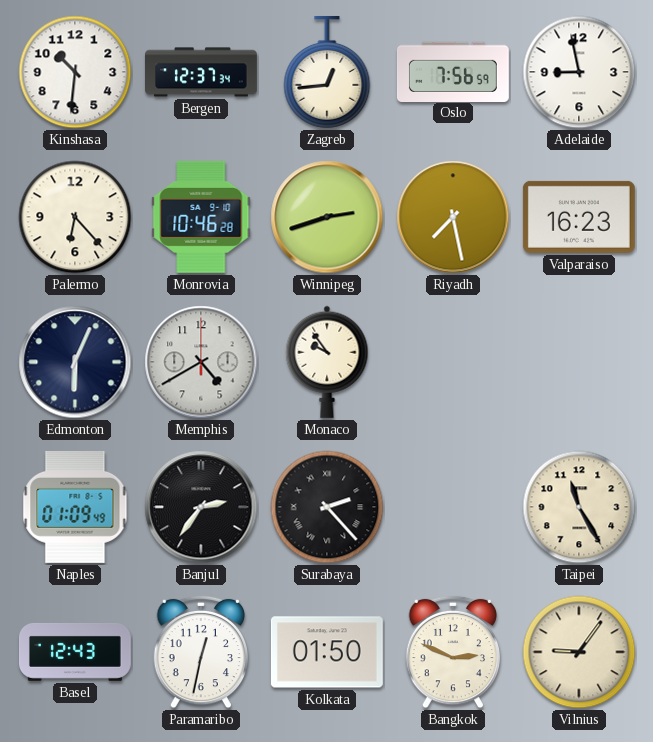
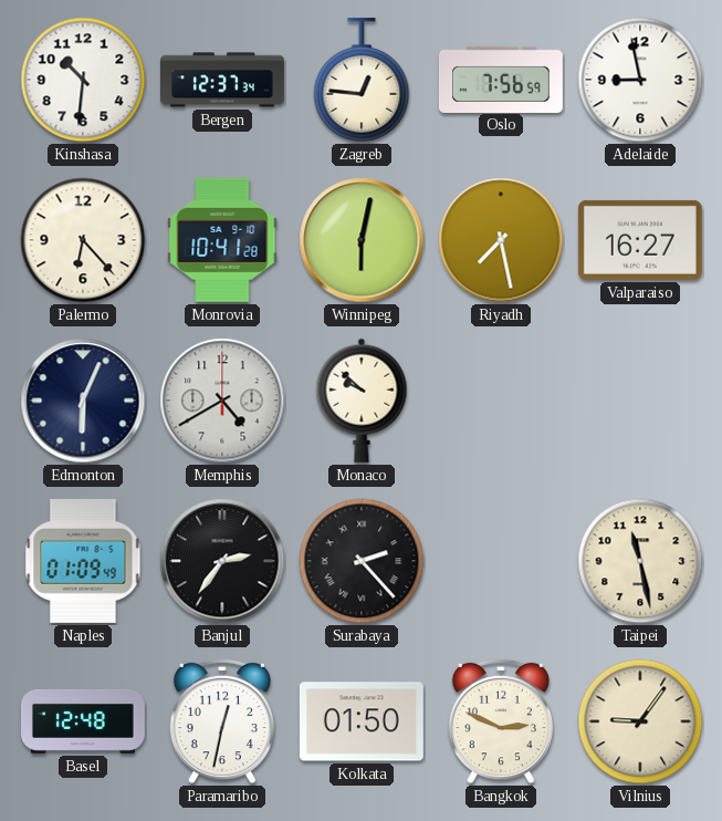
Zagreb: 12:44 -> 12:46
Monrovia: 10:46 -> 10:41
Winnipeg: 2:42 -> 6:02
Valparaiso: 16:23 -> 16:27
Monaco: 9:54 -> 9:52
Taipei: 11:25 -> 11:28
Basel: 12:43 -> 12:48
